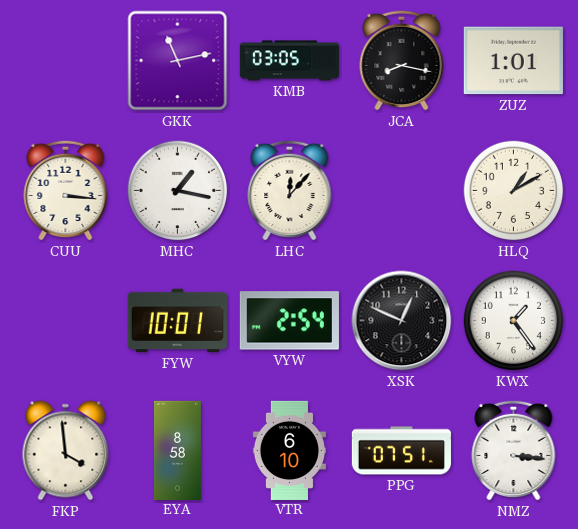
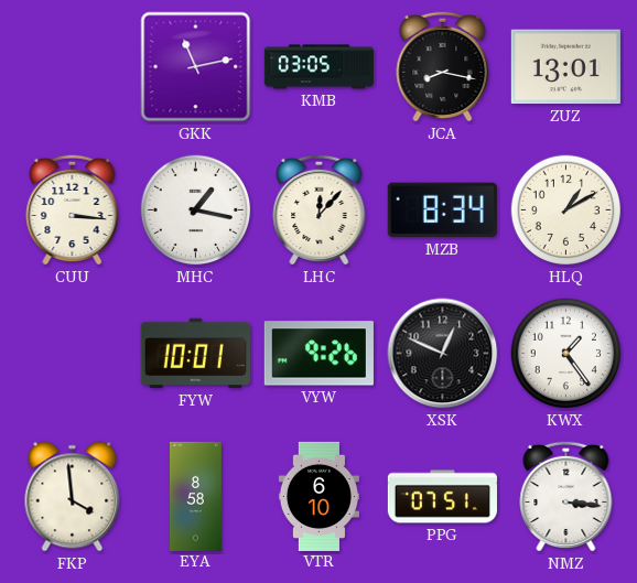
ZUZ: 1:01 -> 13:01
MZB: none -> 8:34
VYW: 2:54 -> 9:26
